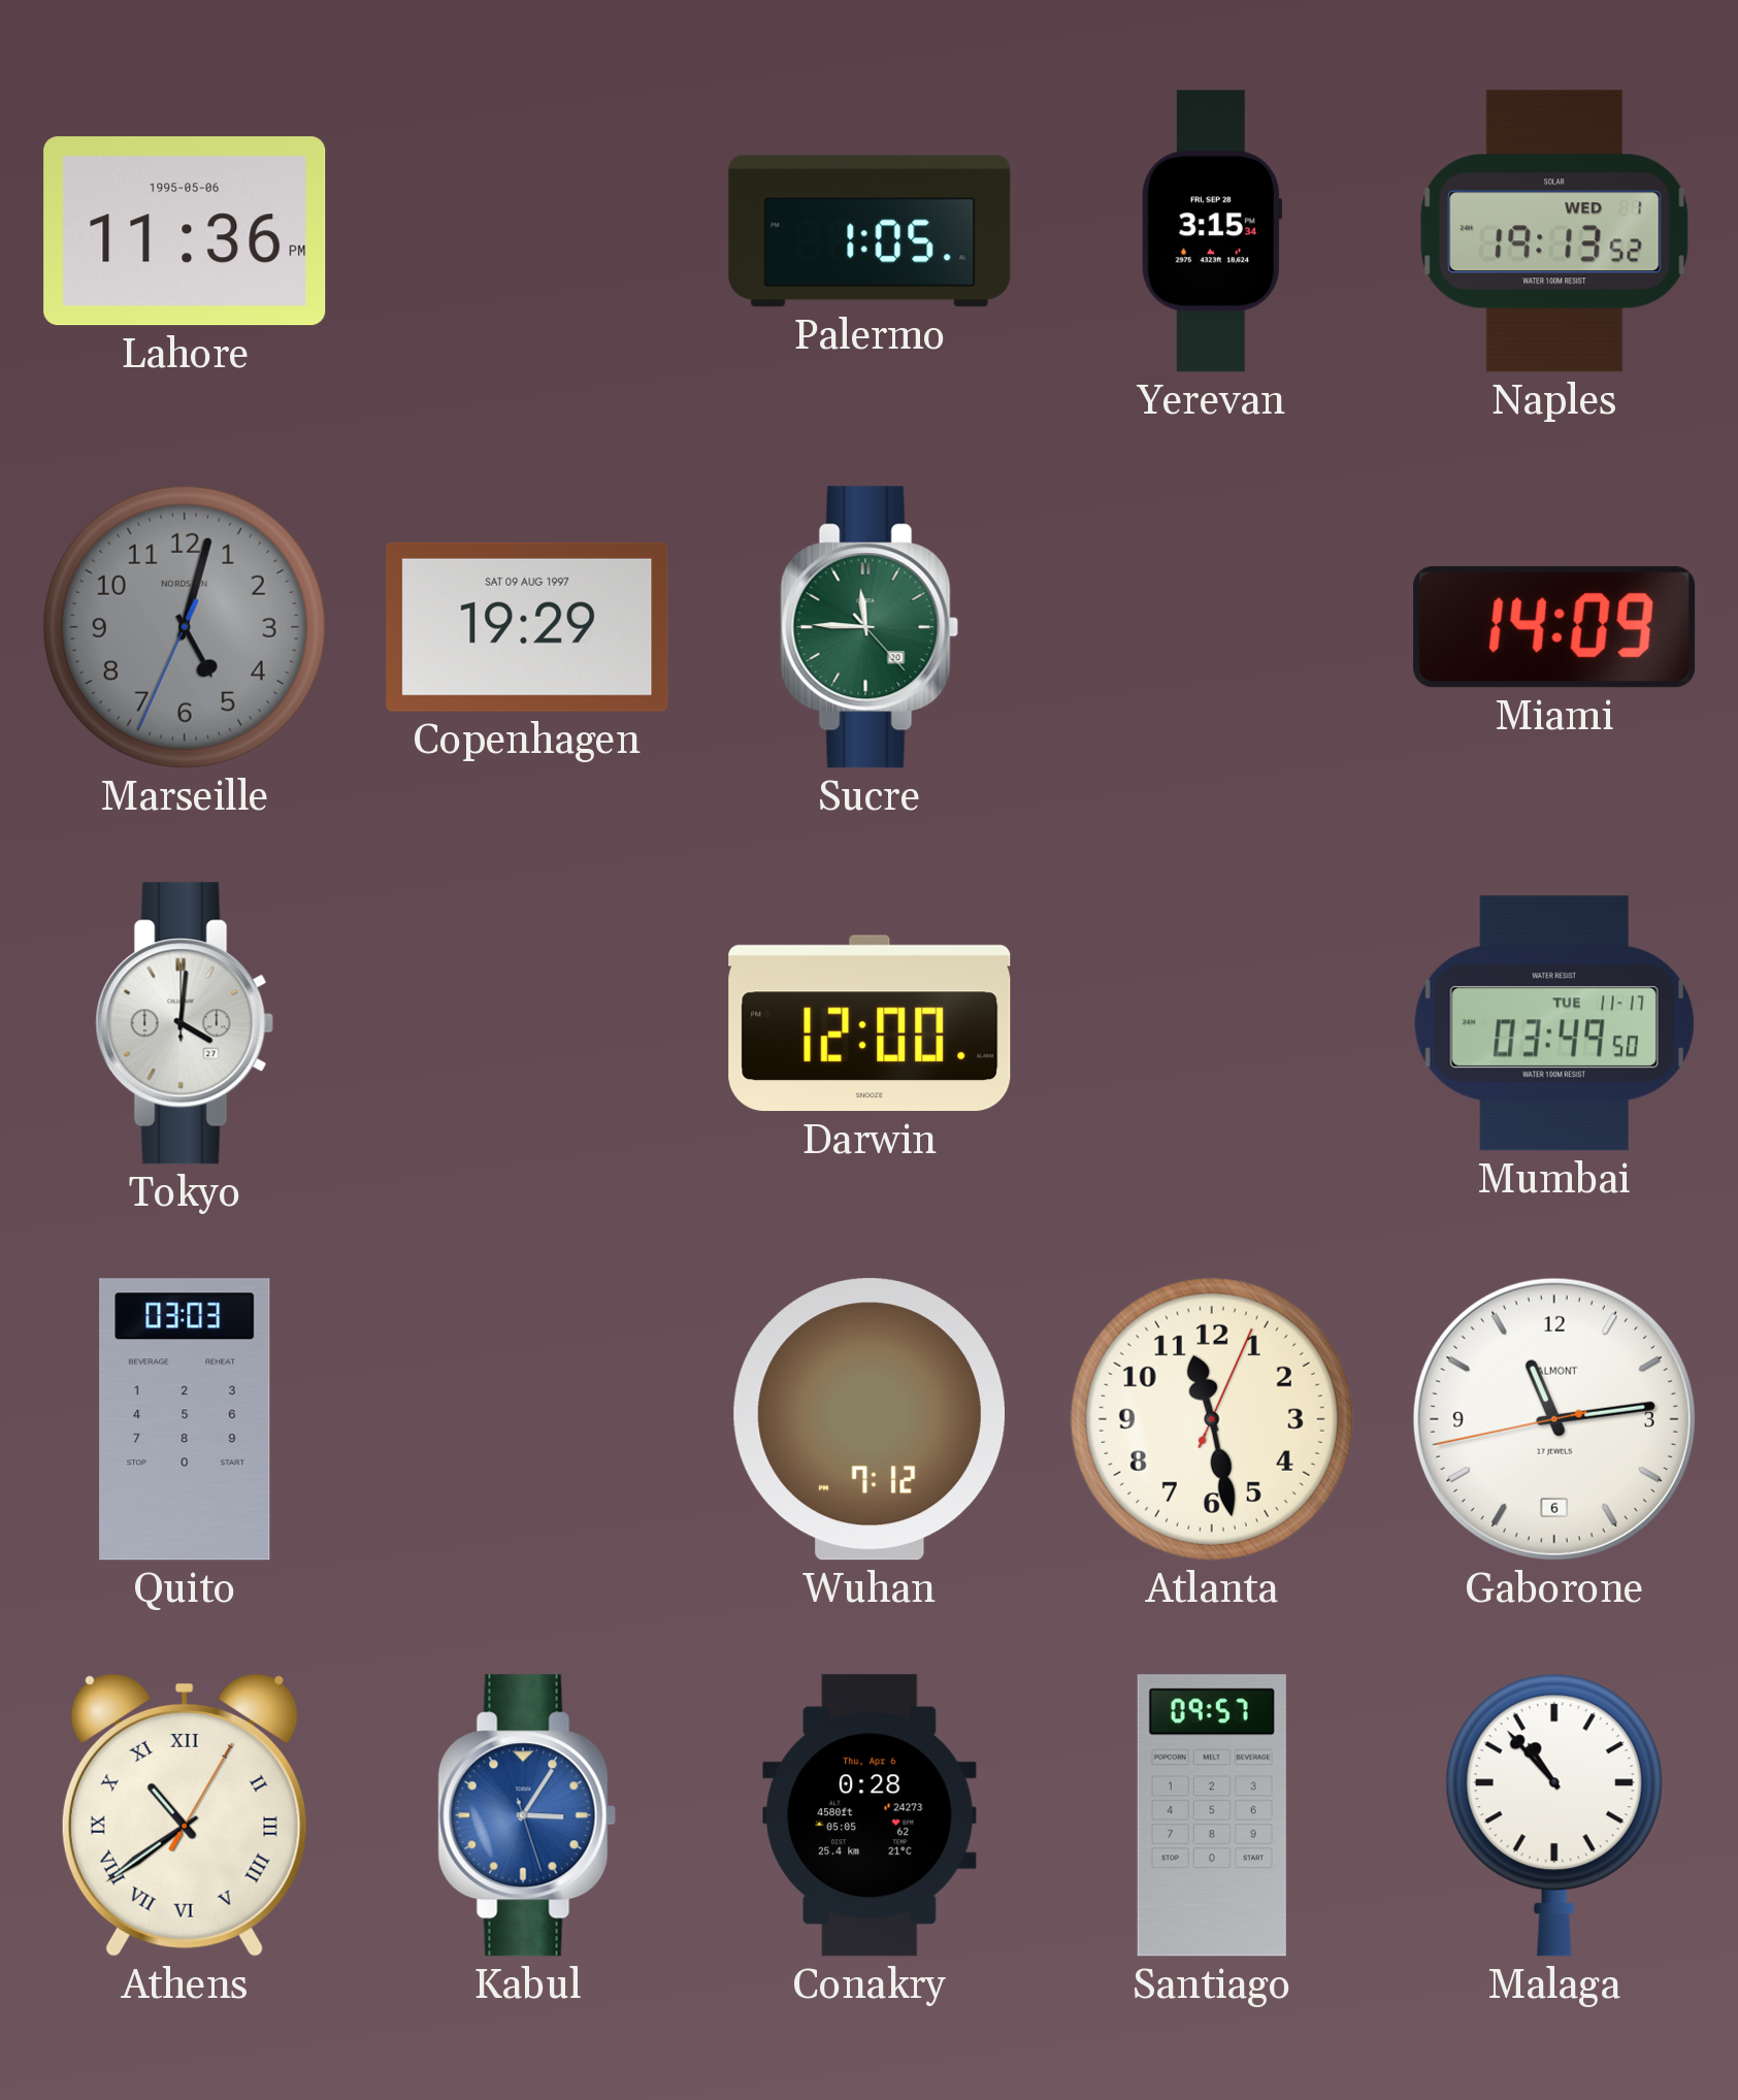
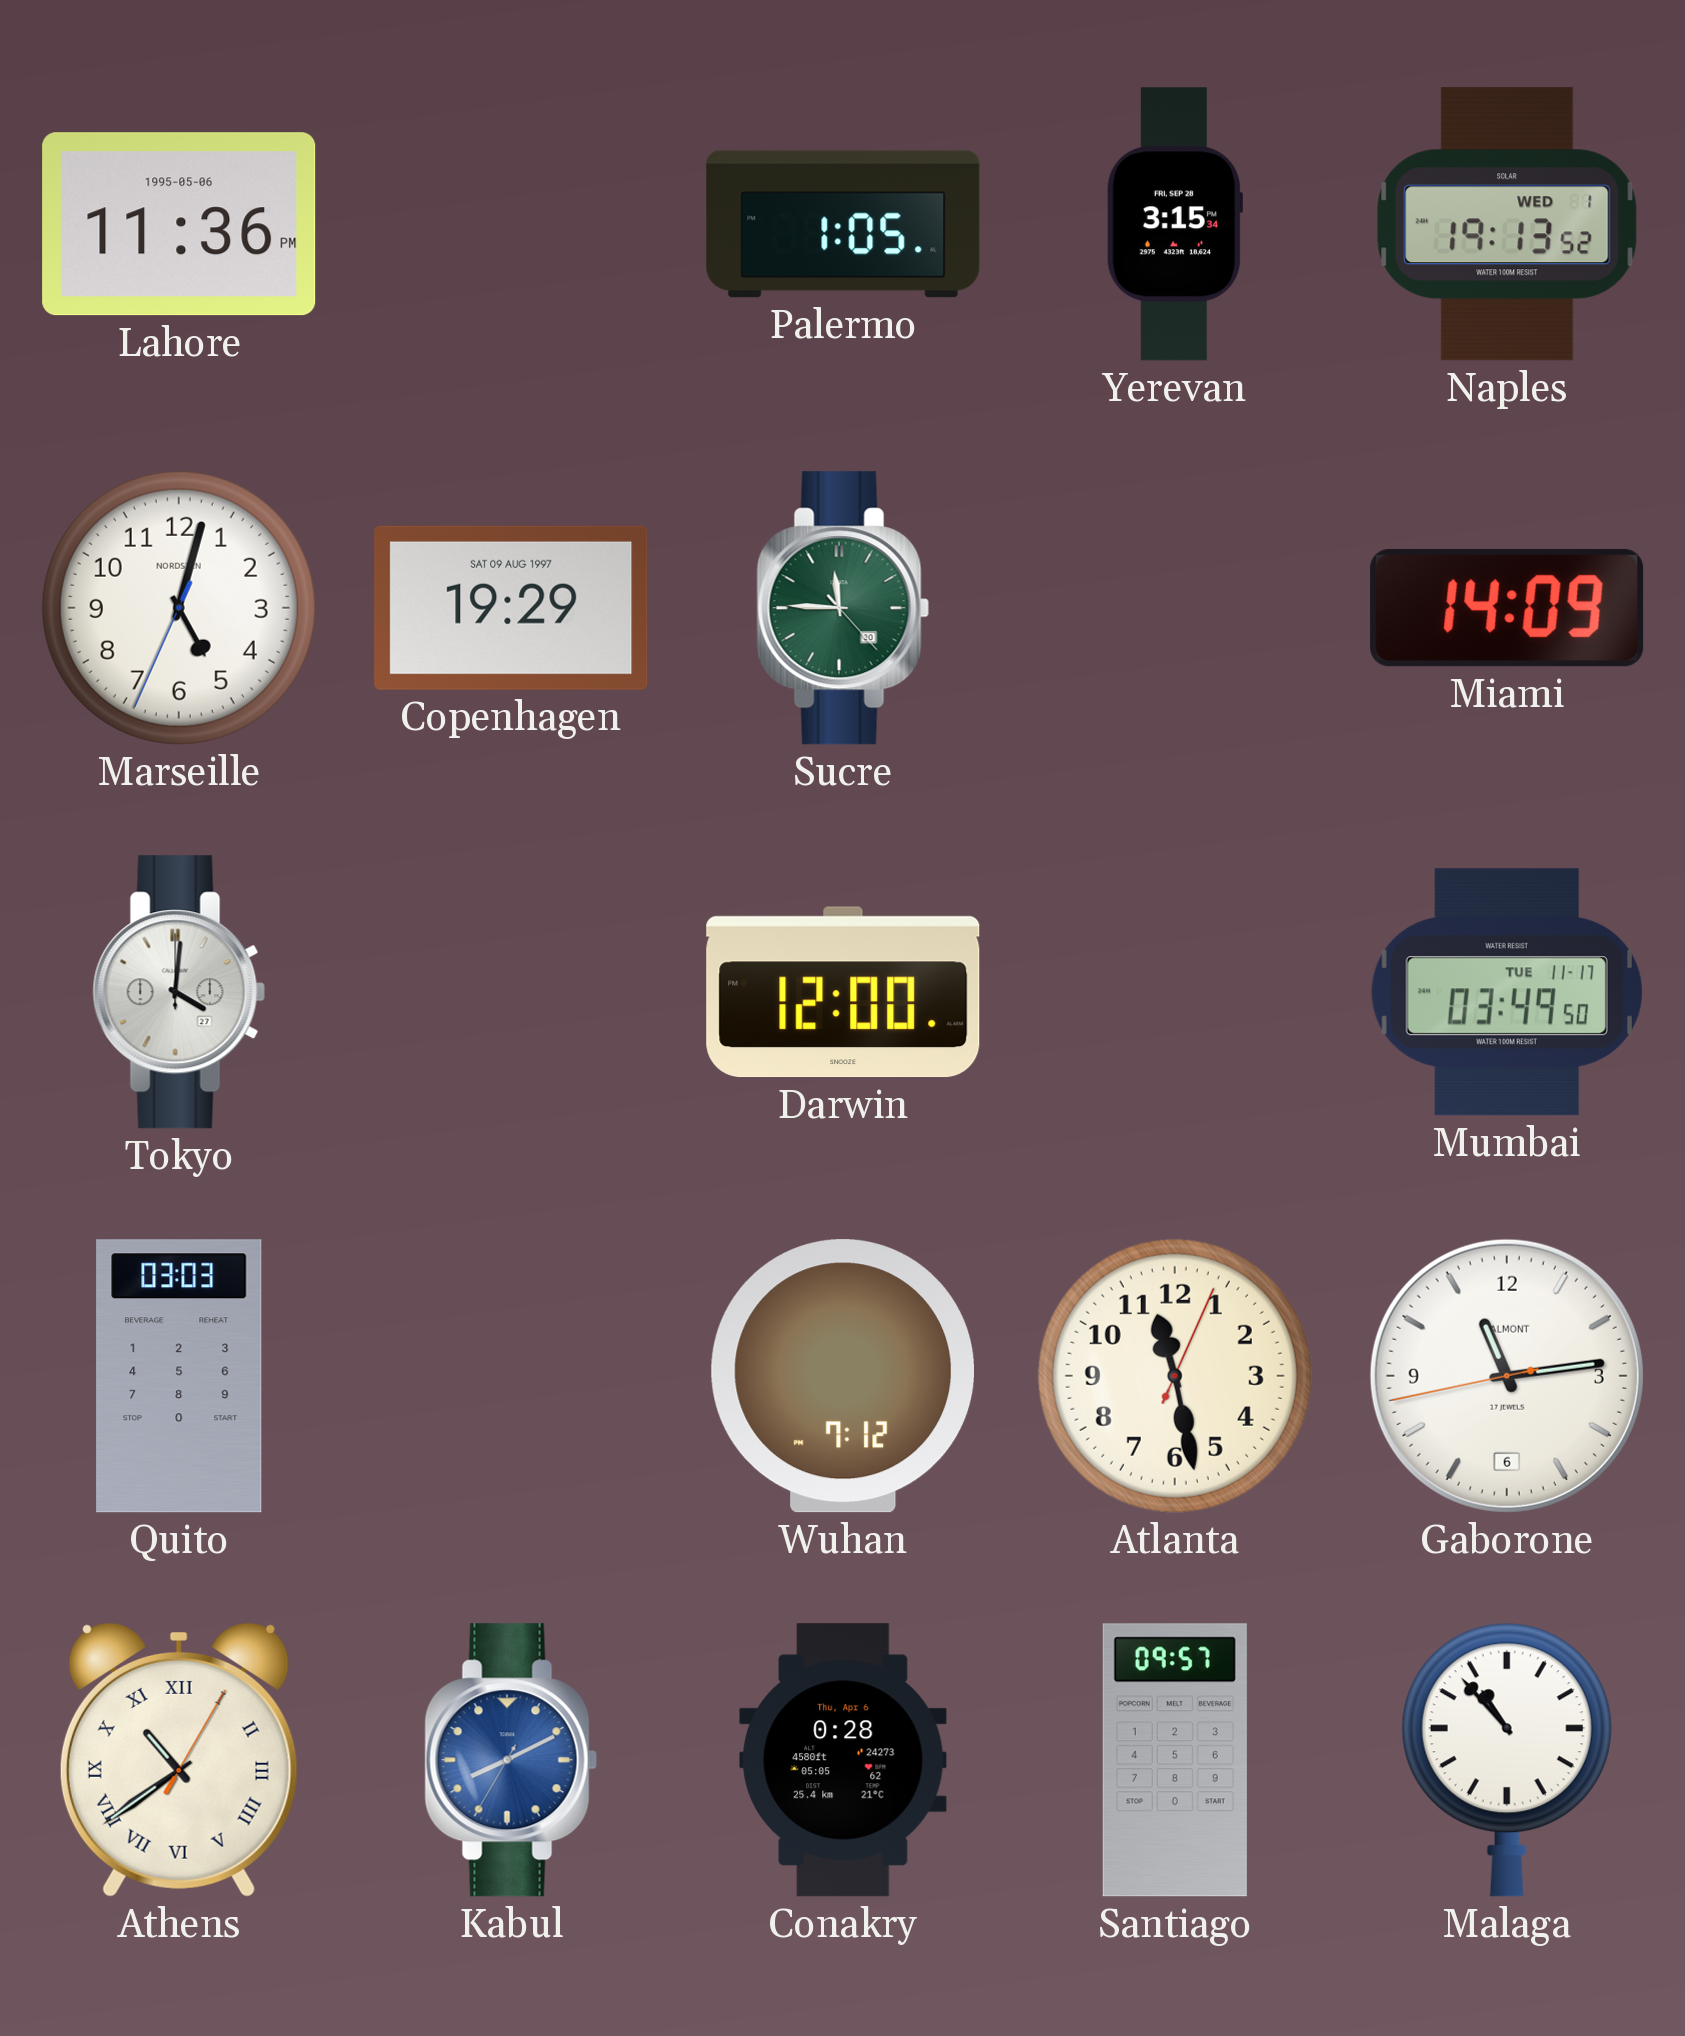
Marseille dial: grey -> white
Kabul: 3:05 -> 8:10
